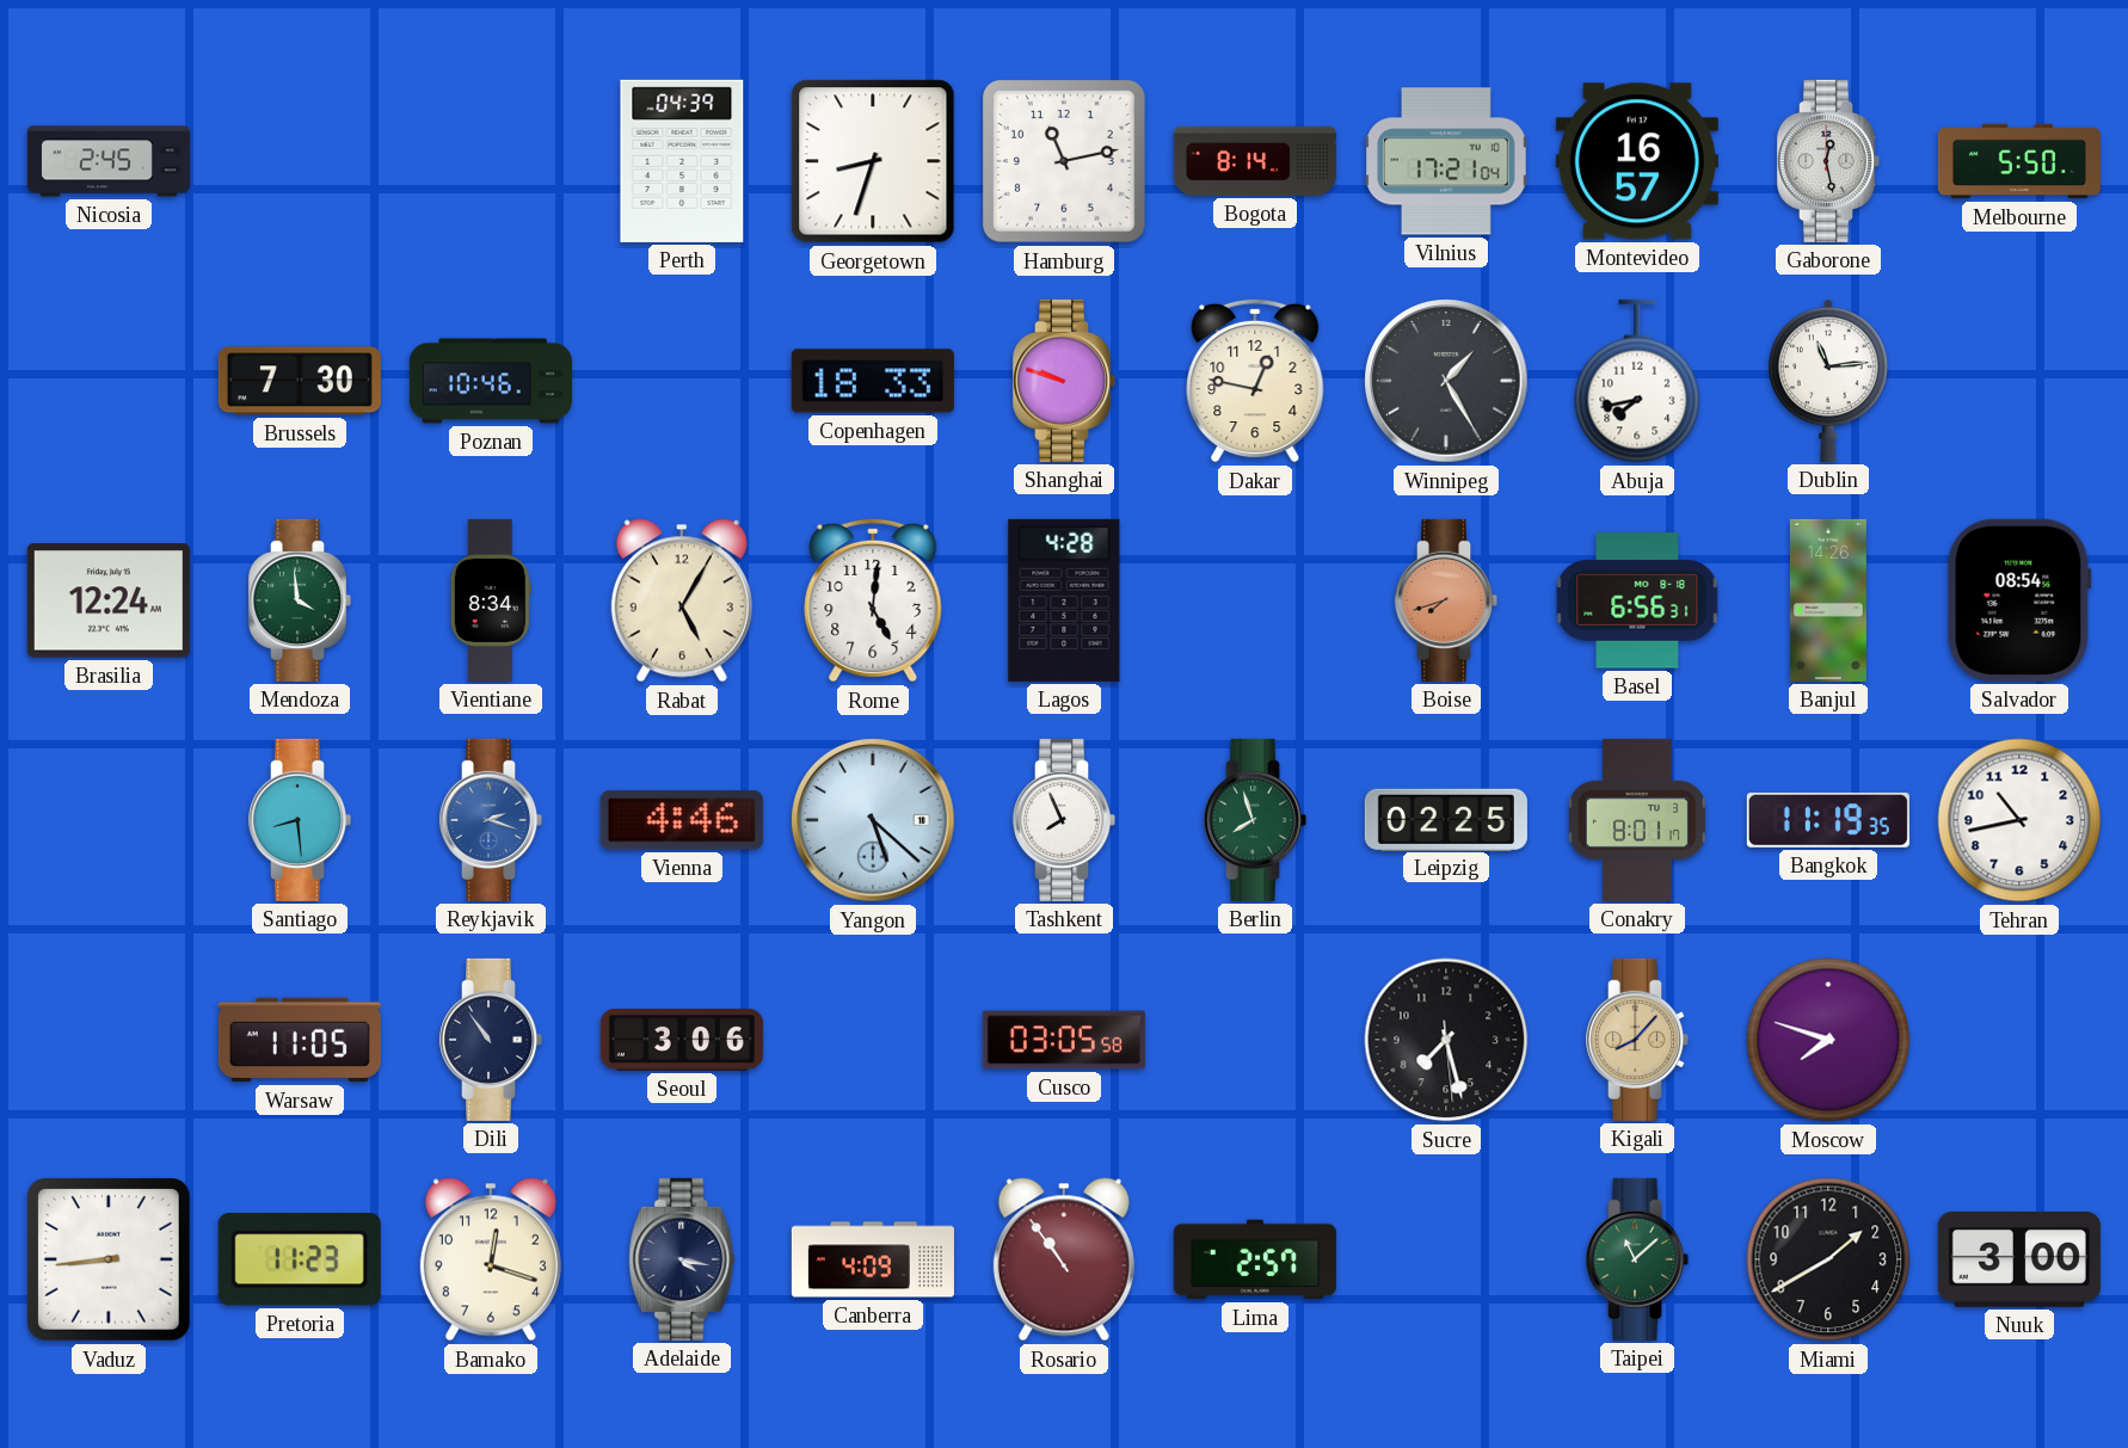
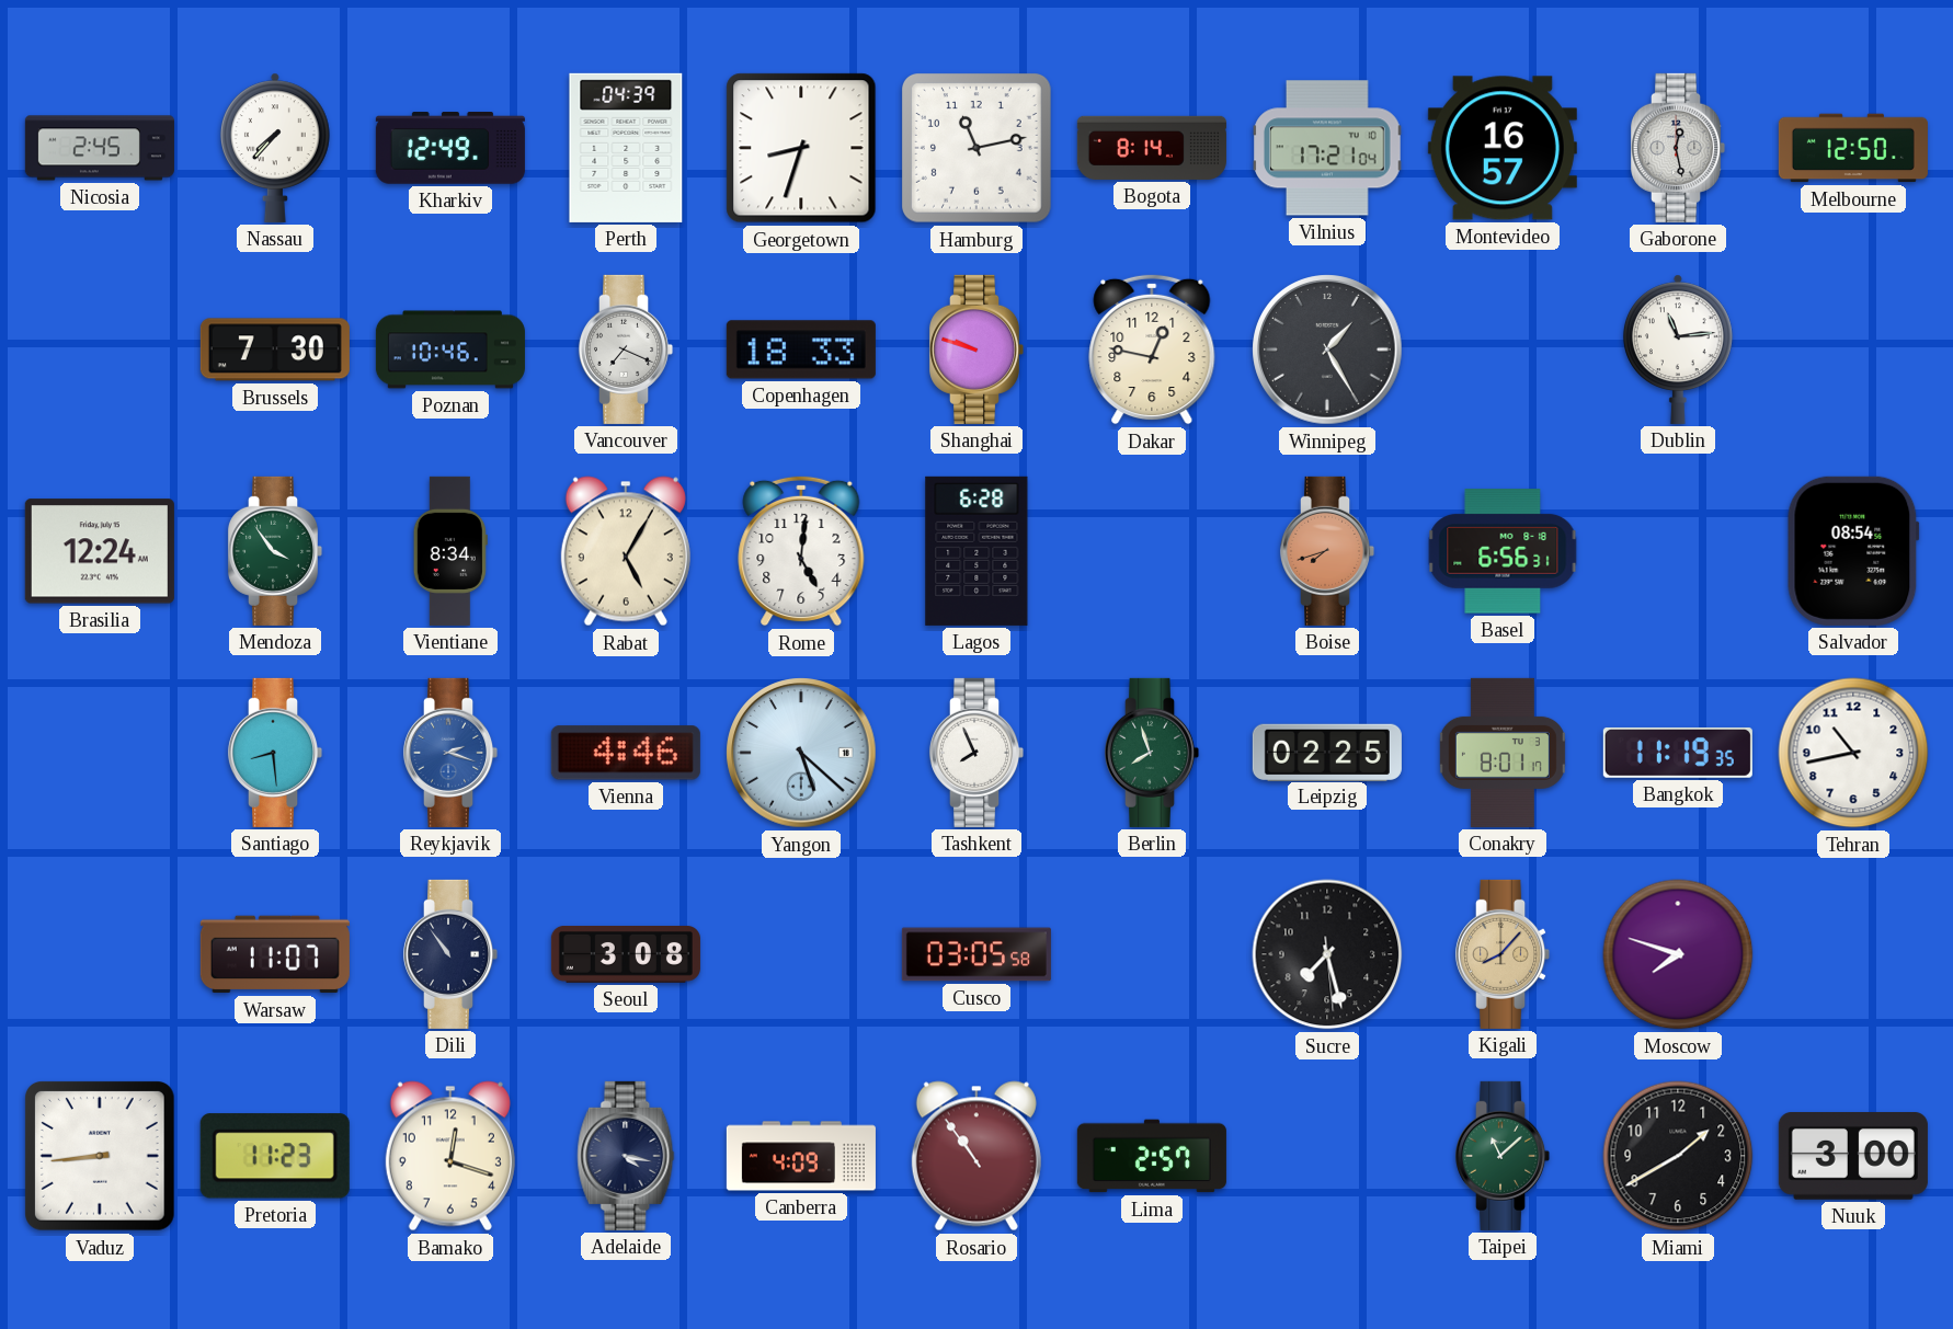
Nassau: none -> 7:37
Kharkiv: none -> 12:49
Melbourne: 5:50 -> 12:50
Vancouver: none -> 7:19
Abuja: 7:43 -> none
Mendoza: 3:59 -> 3:54
Lagos: 4:28 -> 6:28
Banjul: 14:26 -> none
Warsaw: 11:05 -> 11:07
Seoul: 3:06 -> 3:08
